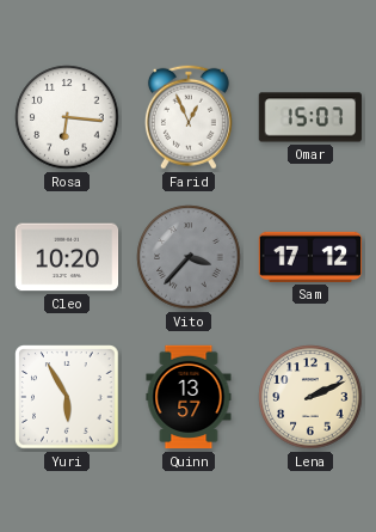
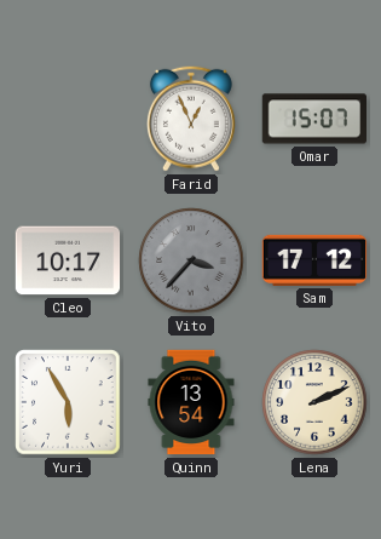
Rosa: 6:16 -> none
Cleo: 10:20 -> 10:17
Quinn: 13:57 -> 13:54
